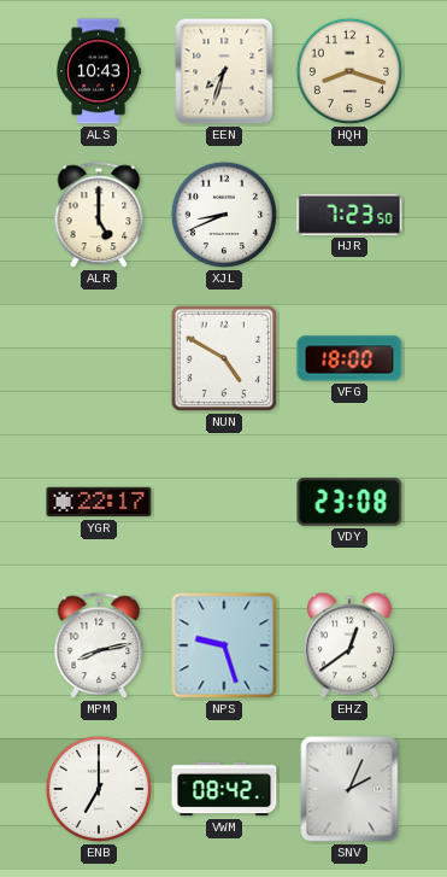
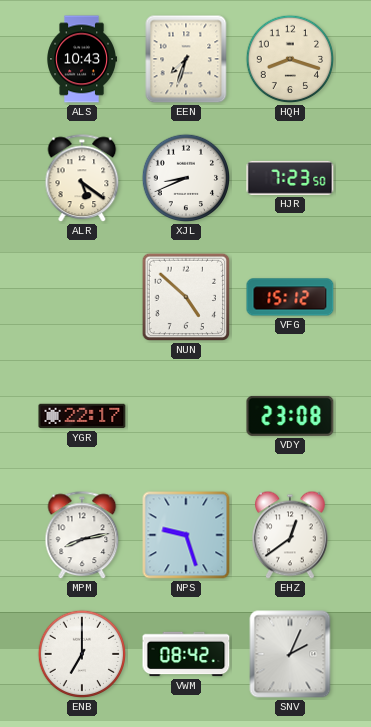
ALR: 5:00 -> 5:21
NUN: 4:50 -> 4:52
VFG: 18:00 -> 15:12
